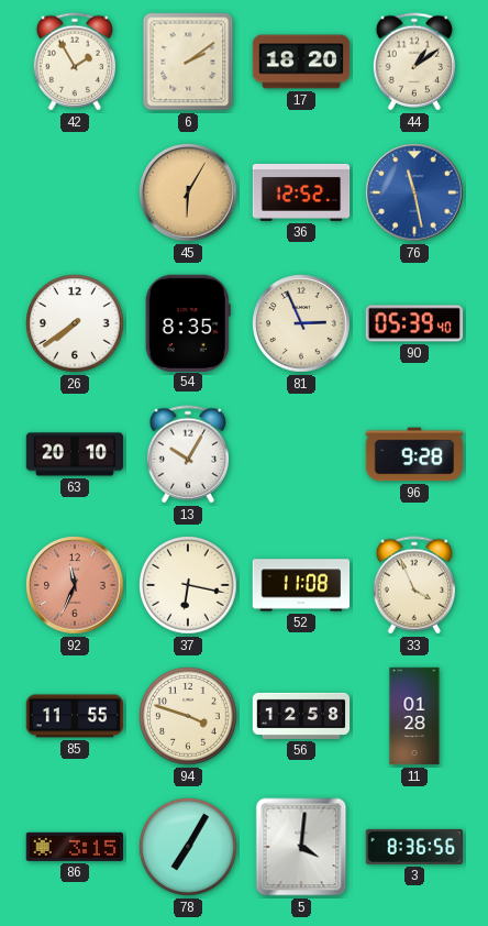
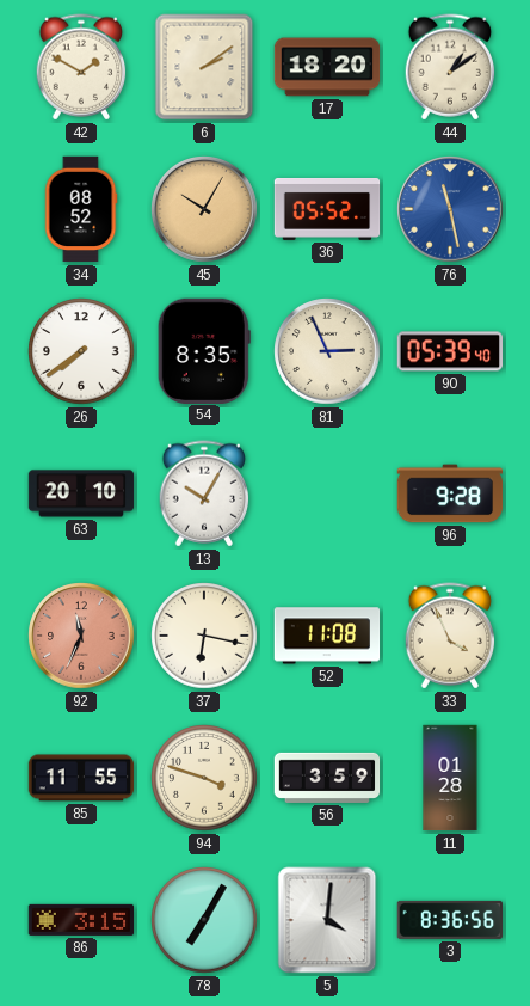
42: 1:55 -> 1:50
34: none -> 08:52
45: 6:05 -> 10:05
36: 12:52 -> 05:52
56: 12:58 -> 3:59
